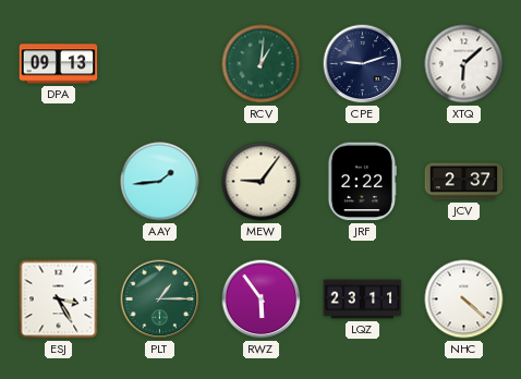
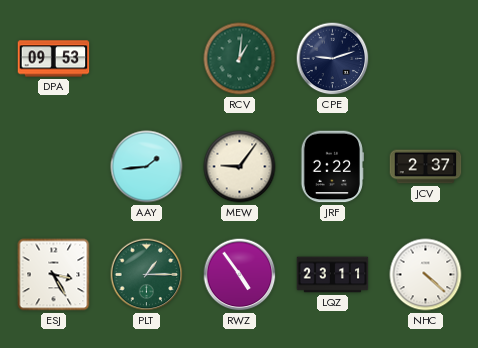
DPA: 09:13 -> 09:53
XTQ: 6:08 -> none
RWZ: 5:54 -> 4:54
